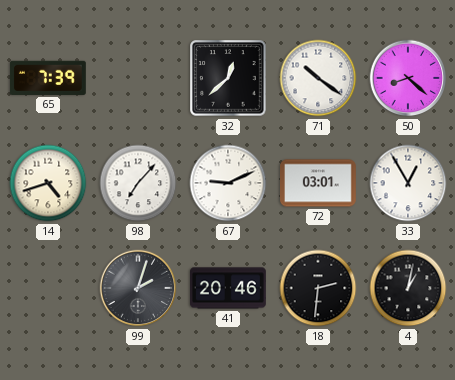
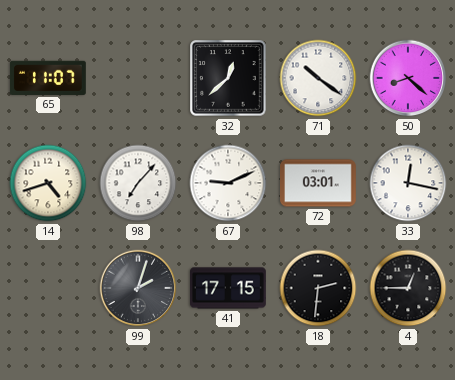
65: 7:39 -> 11:07
33: 12:55 -> 12:17
41: 20:46 -> 17:15
4: 1:02 -> 12:45
